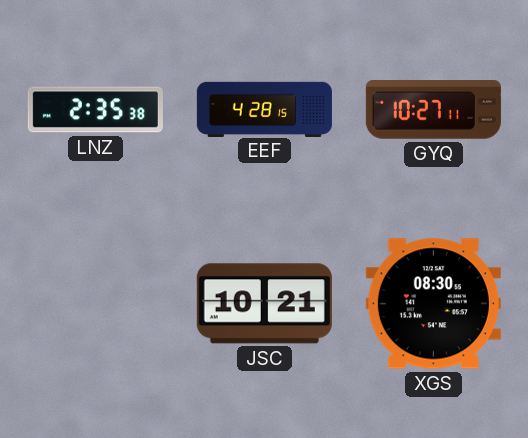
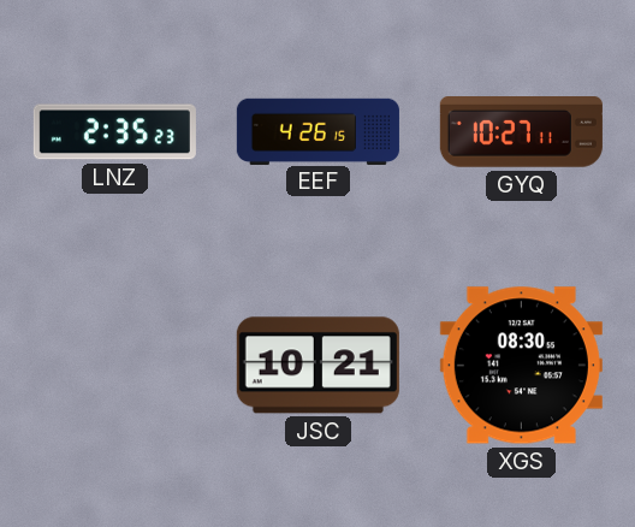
LNZ: 2:35:38 -> 2:35:23
EEF: 4:28 -> 4:26
